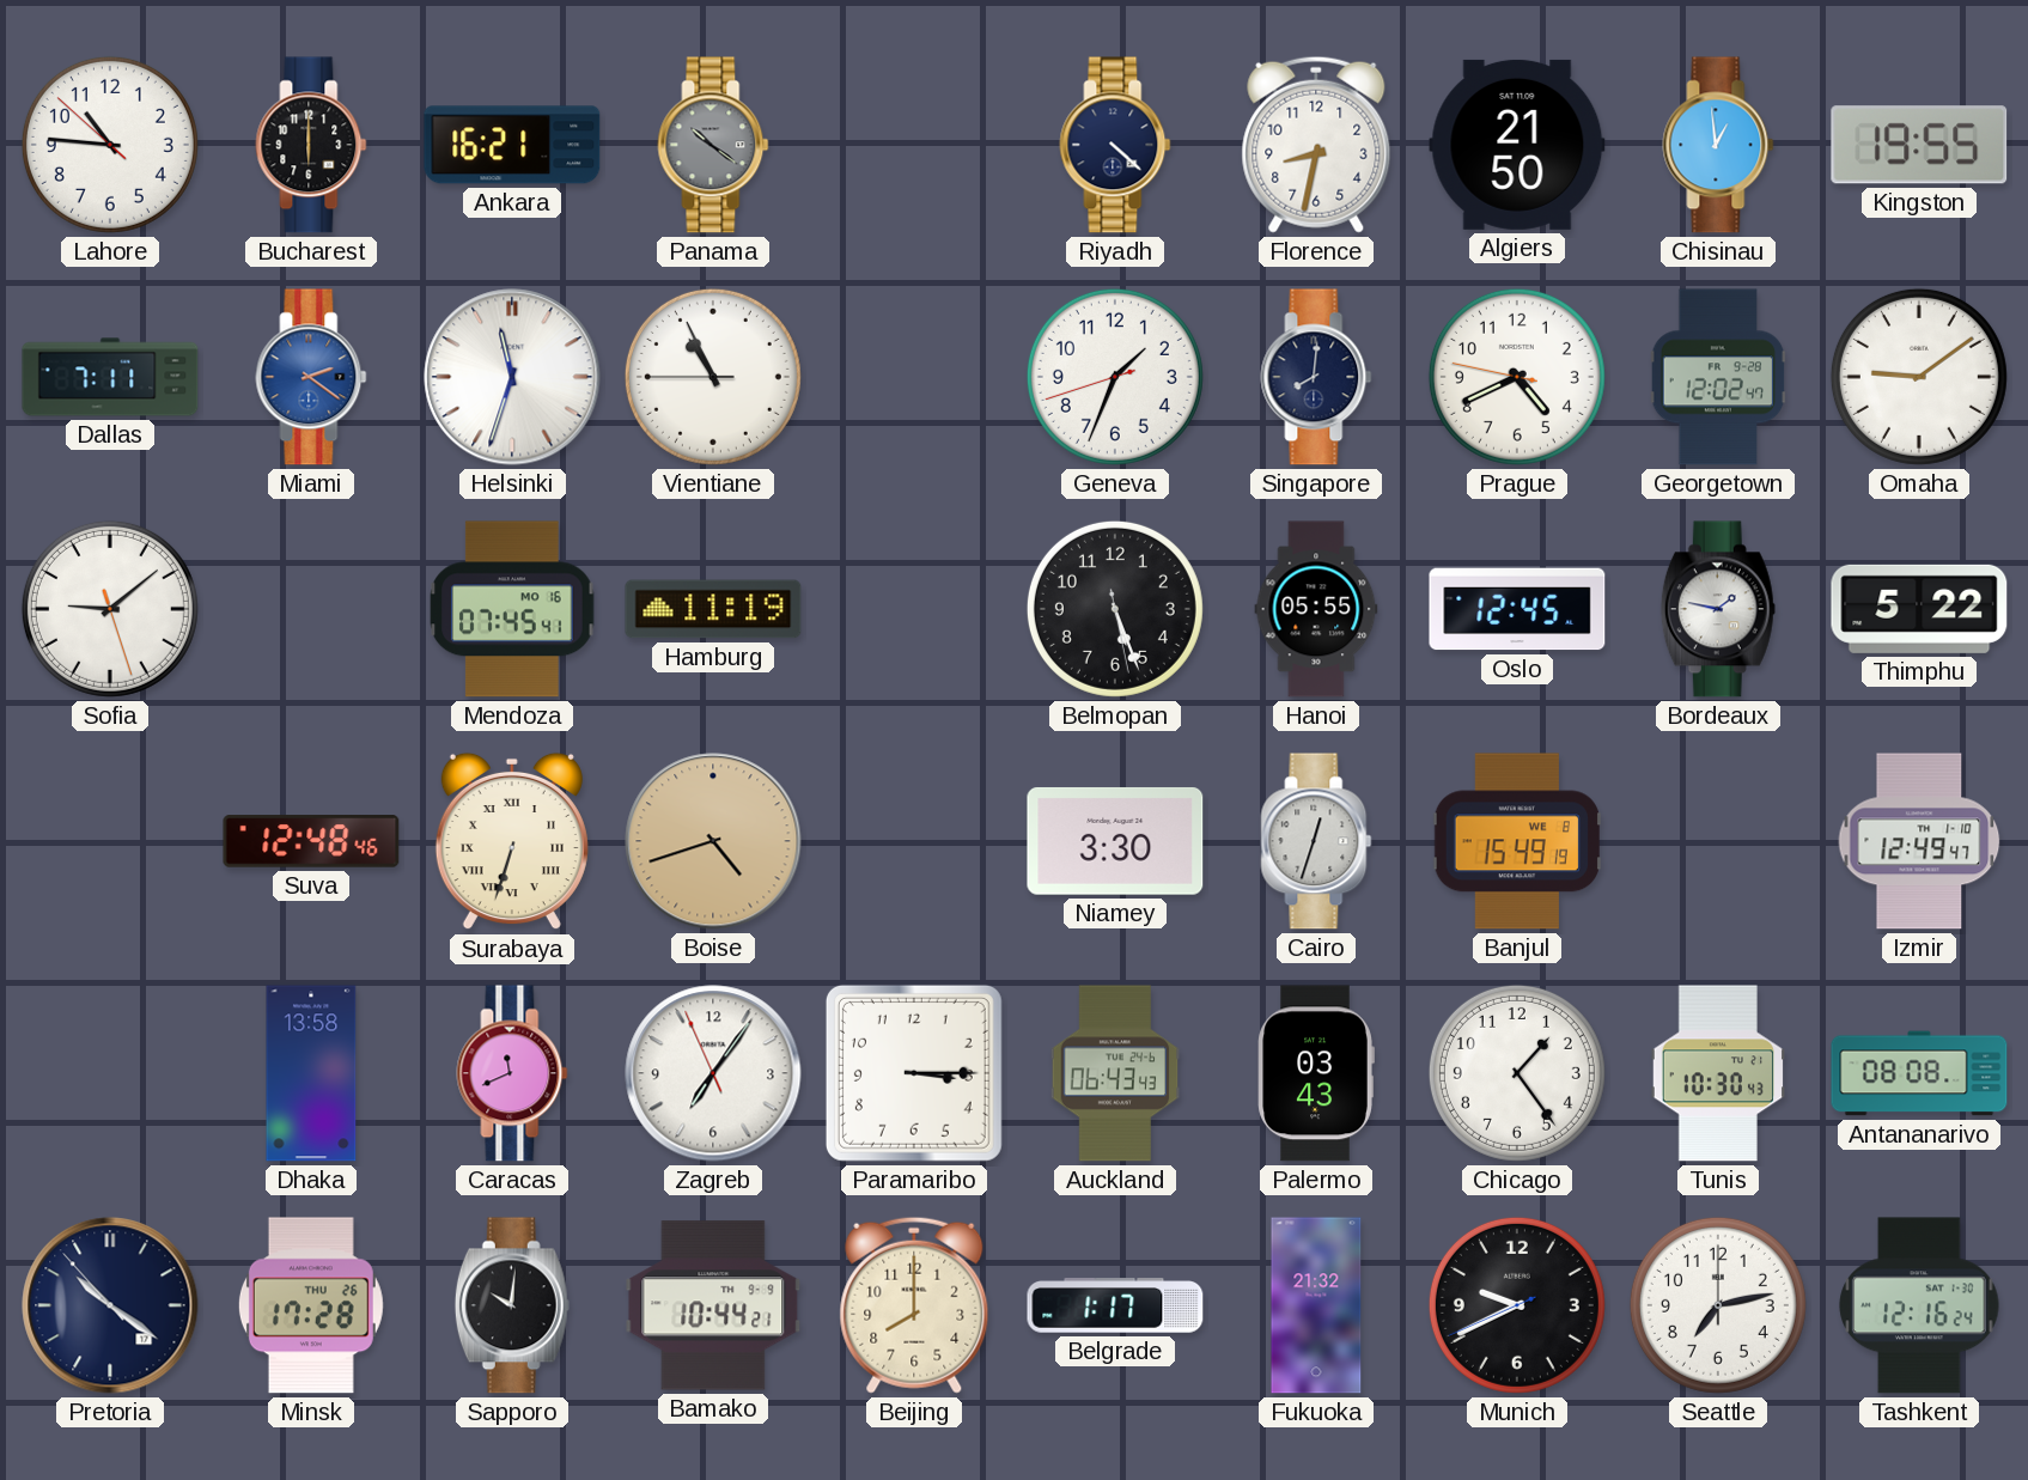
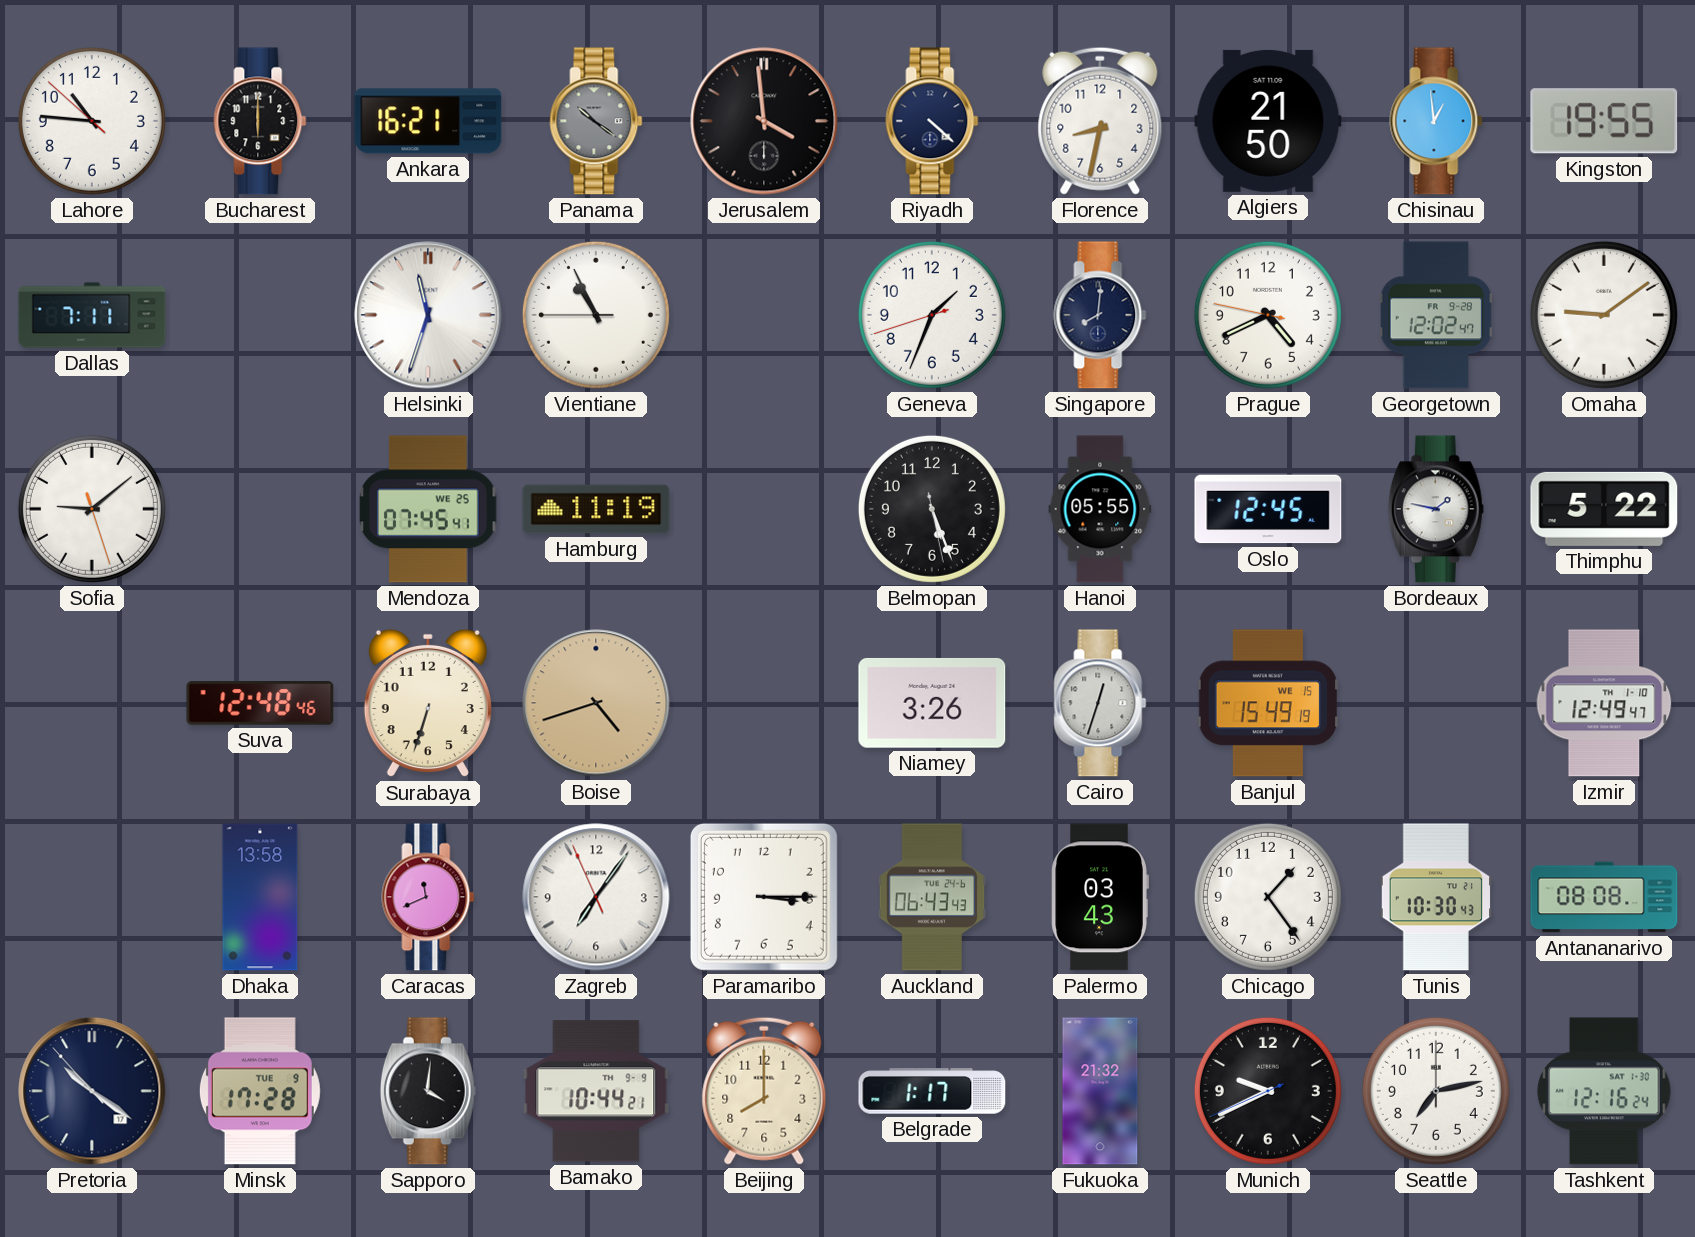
Jerusalem: none -> 3:59
Miami: 2:21 -> none
Mendoza date: MO 16 -> WE 25
Surabaya numerals: Roman -> Arabic
Niamey: 3:30 -> 3:26
Banjul date: WE 8 -> WE 15
Minsk date: THU 26 -> TUE 9
Sapporo: 10:01 -> 4:01
